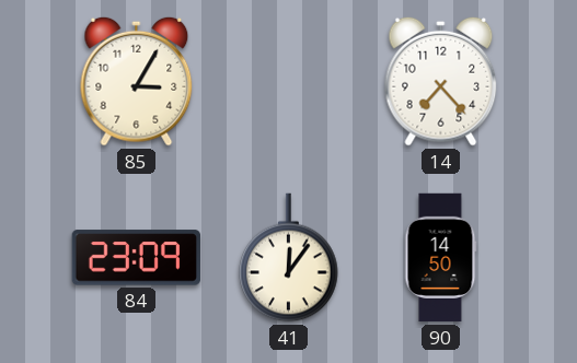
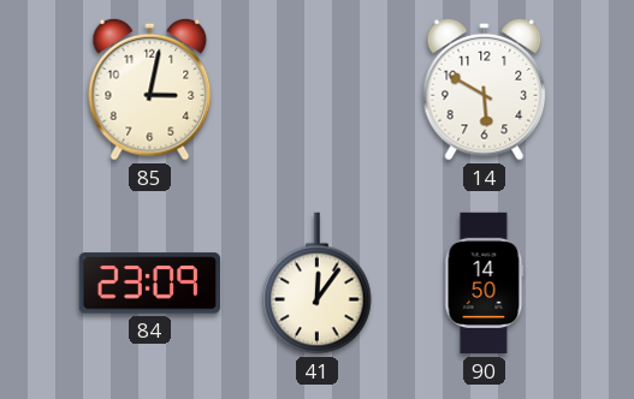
85: 3:05 -> 3:02
14: 7:23 -> 5:50
